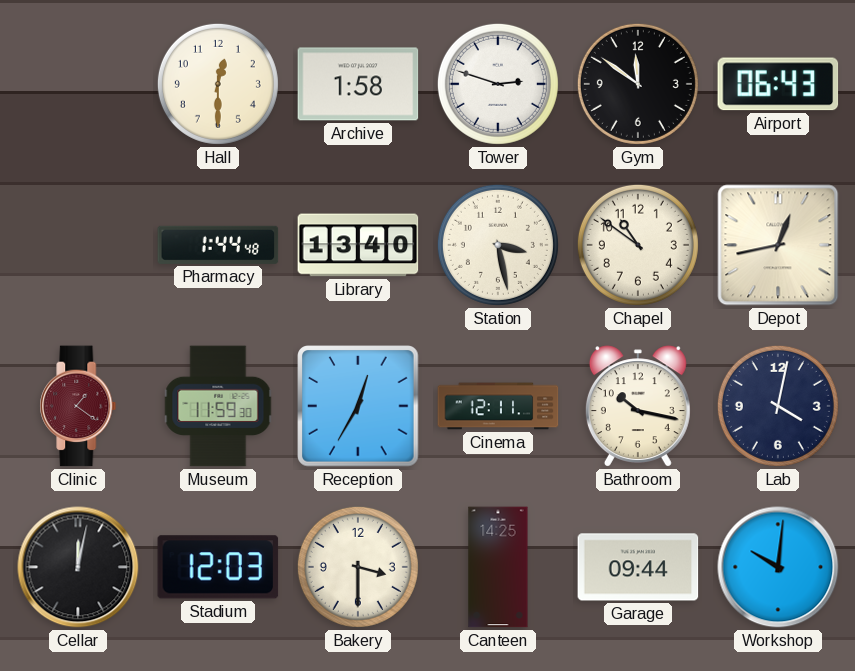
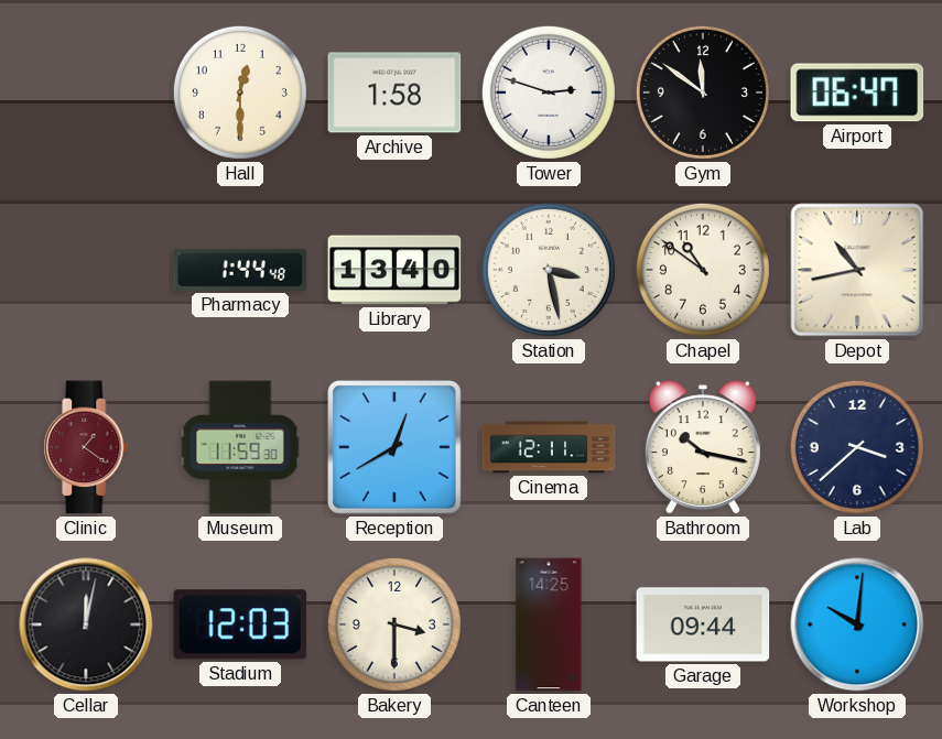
Airport: 06:43 -> 06:47
Depot: 12:43 -> 10:43
Reception: 12:35 -> 12:40
Lab: 4:02 -> 3:38
